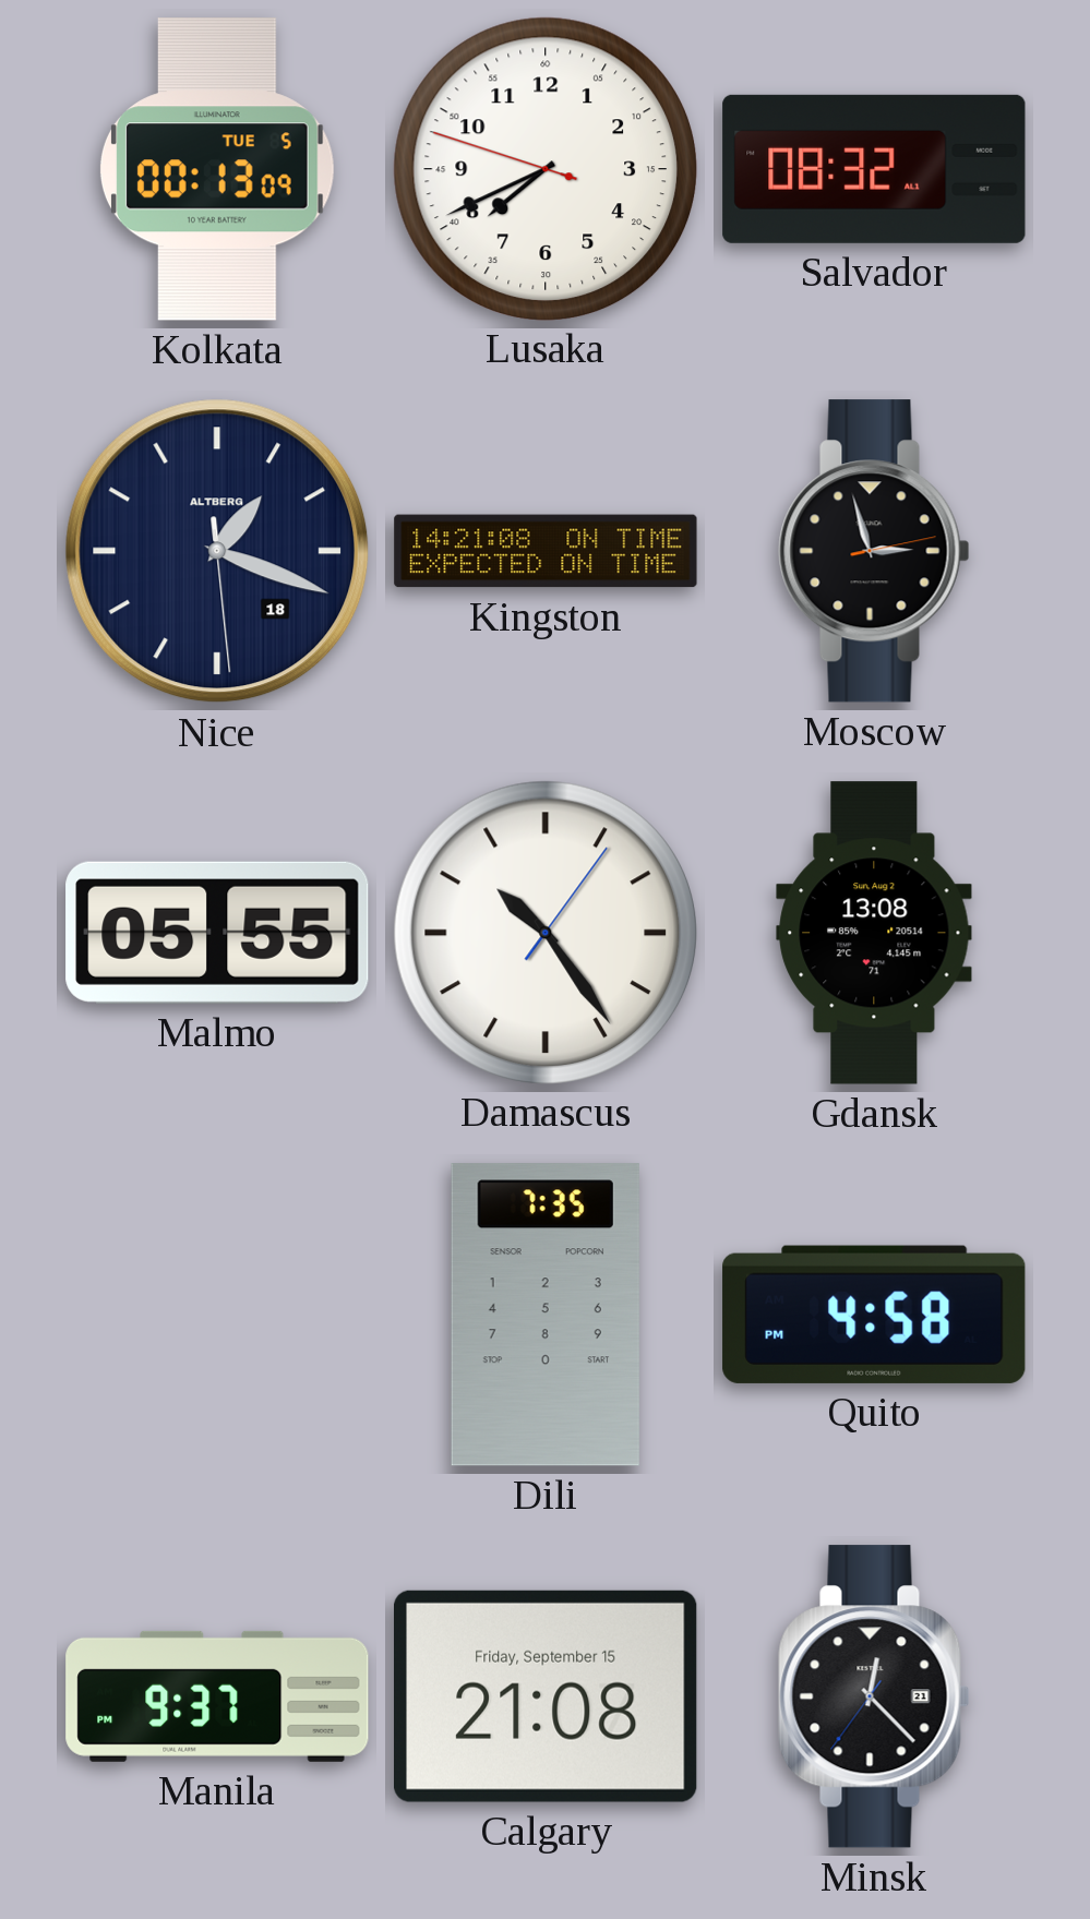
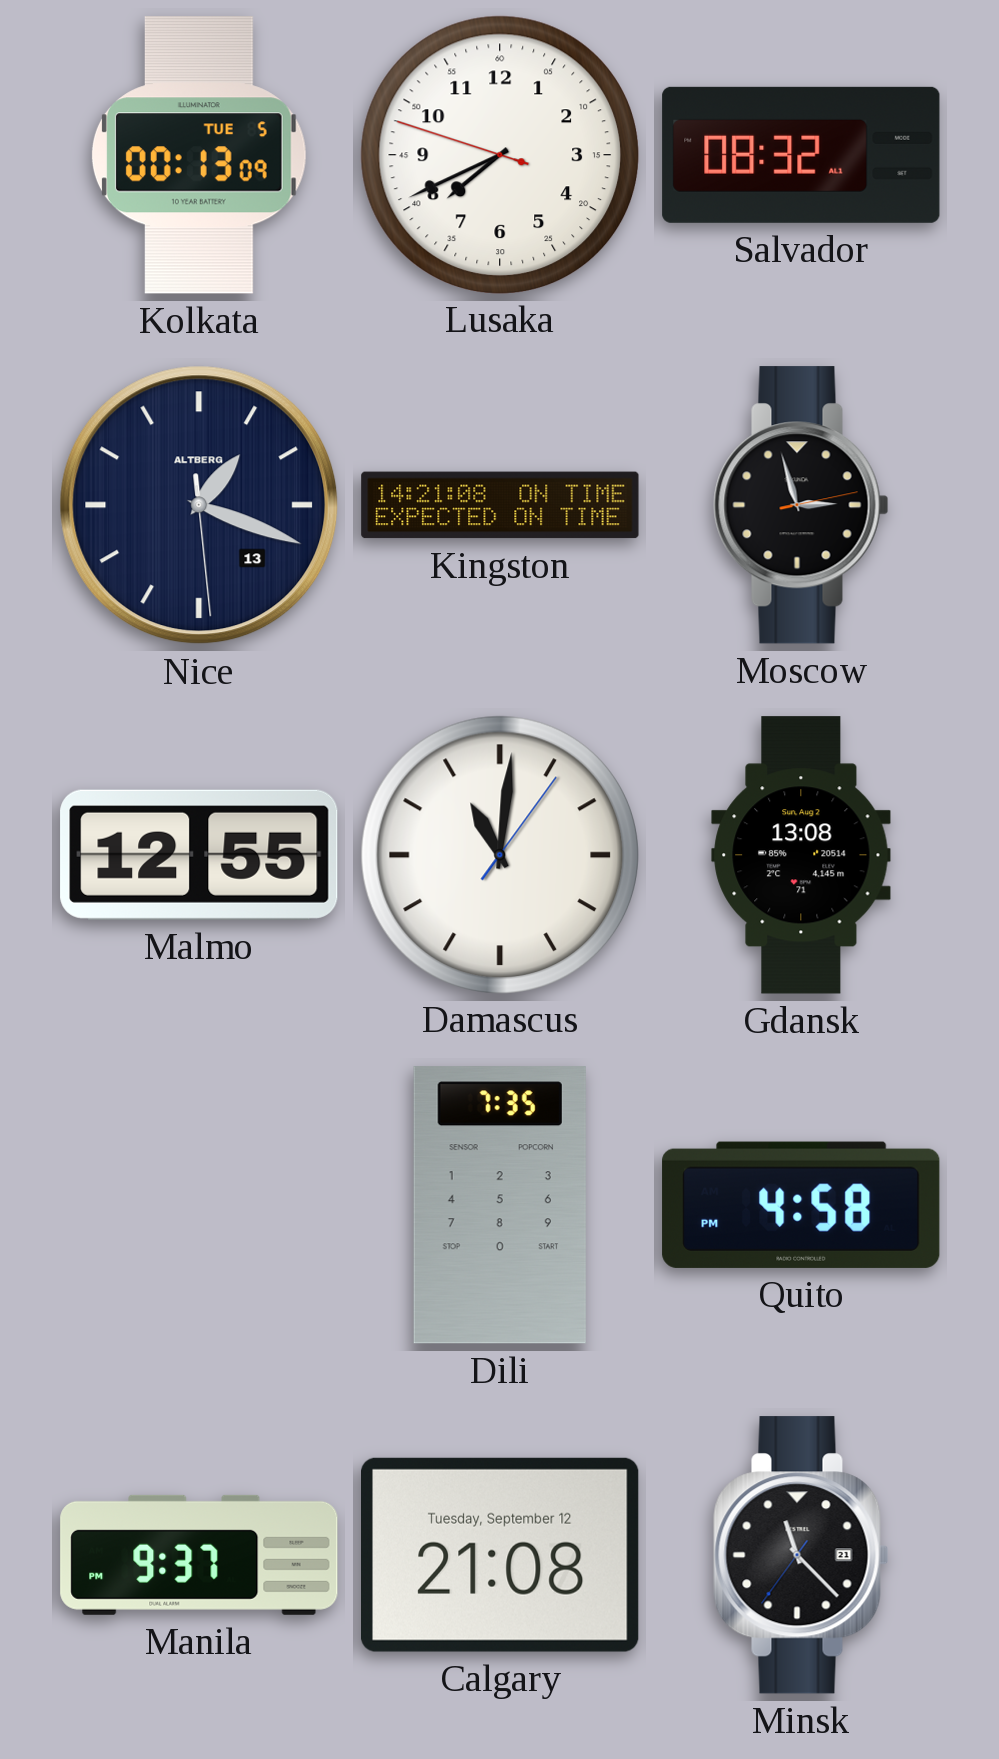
Nice date: 18 -> 13
Malmo: 05:55 -> 12:55
Damascus: 10:24 -> 11:01
Calgary date: Friday, September 15 -> Tuesday, September 12
Minsk: 12:22 -> 11:22
